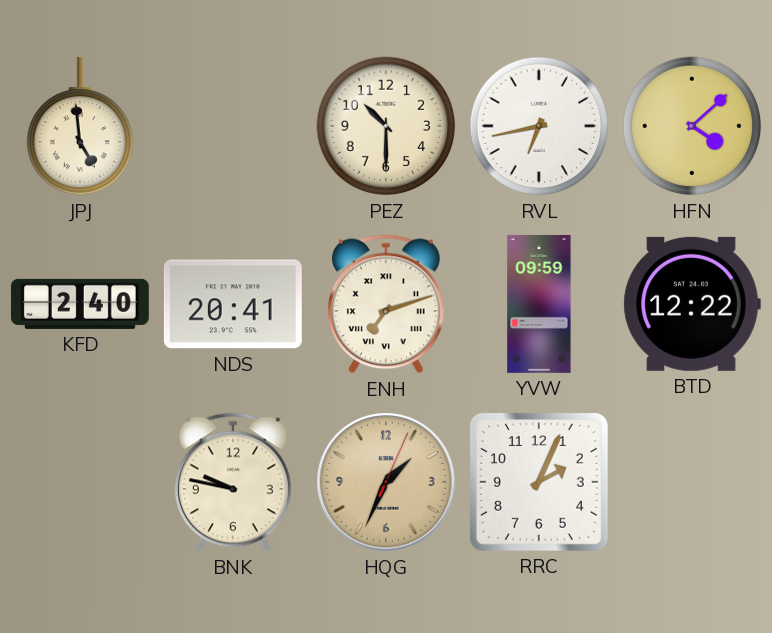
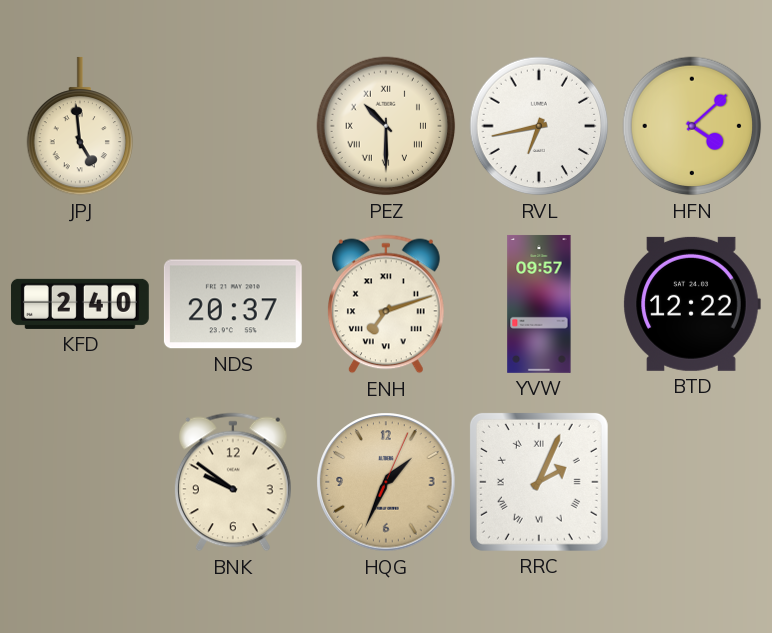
PEZ numerals: Arabic -> Roman
NDS: 20:41 -> 20:37
YVW: 09:59 -> 09:57
BNK: 9:47 -> 9:51
RRC numerals: Arabic -> Roman
